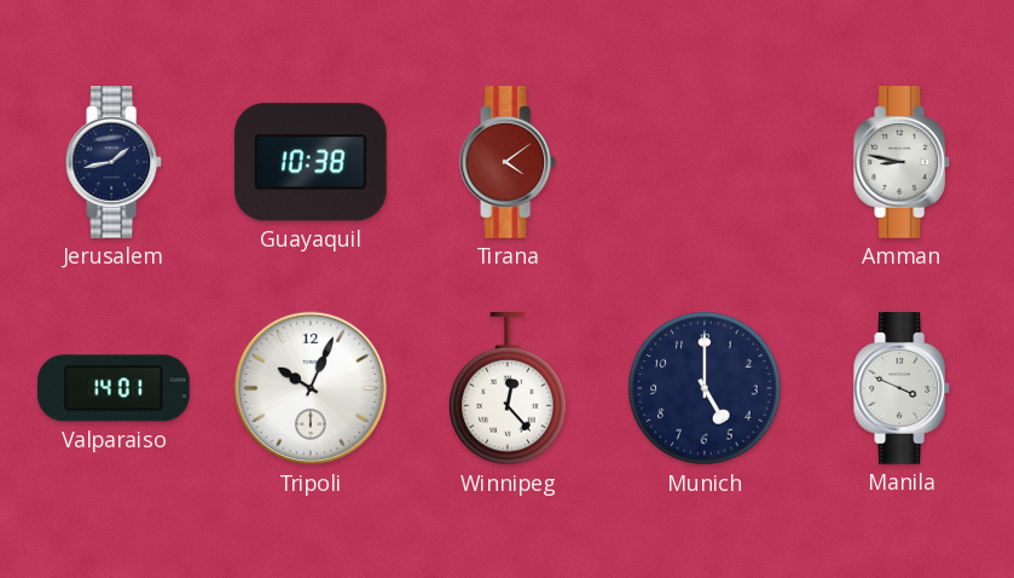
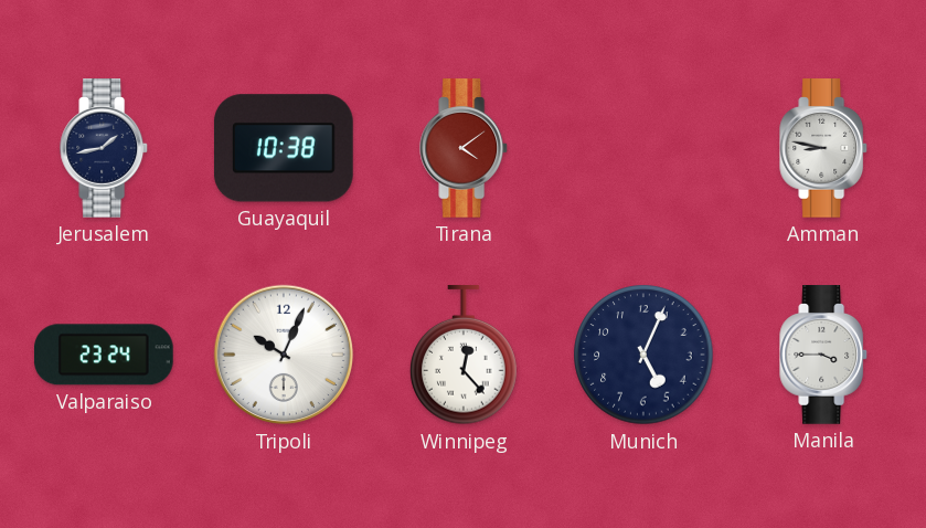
Valparaiso: 14:01 -> 23:24
Munich: 5:00 -> 5:04
Manila: 3:49 -> 3:45
